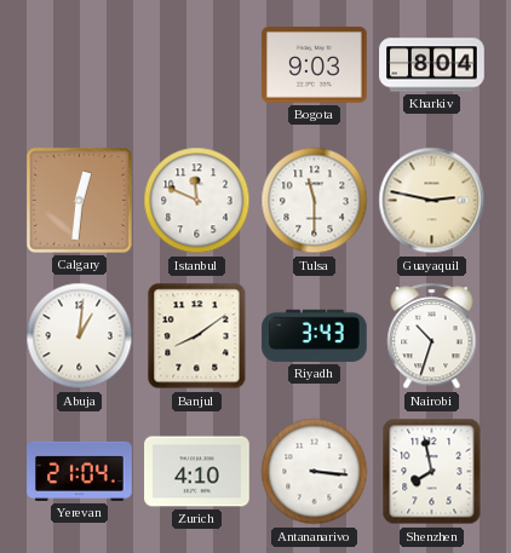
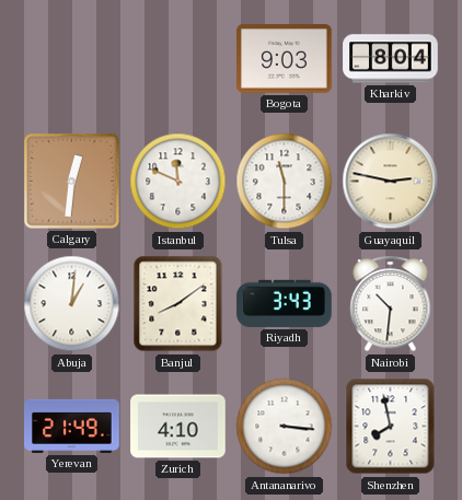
Nairobi: 10:33 -> 10:31
Yerevan: 21:04 -> 21:49
